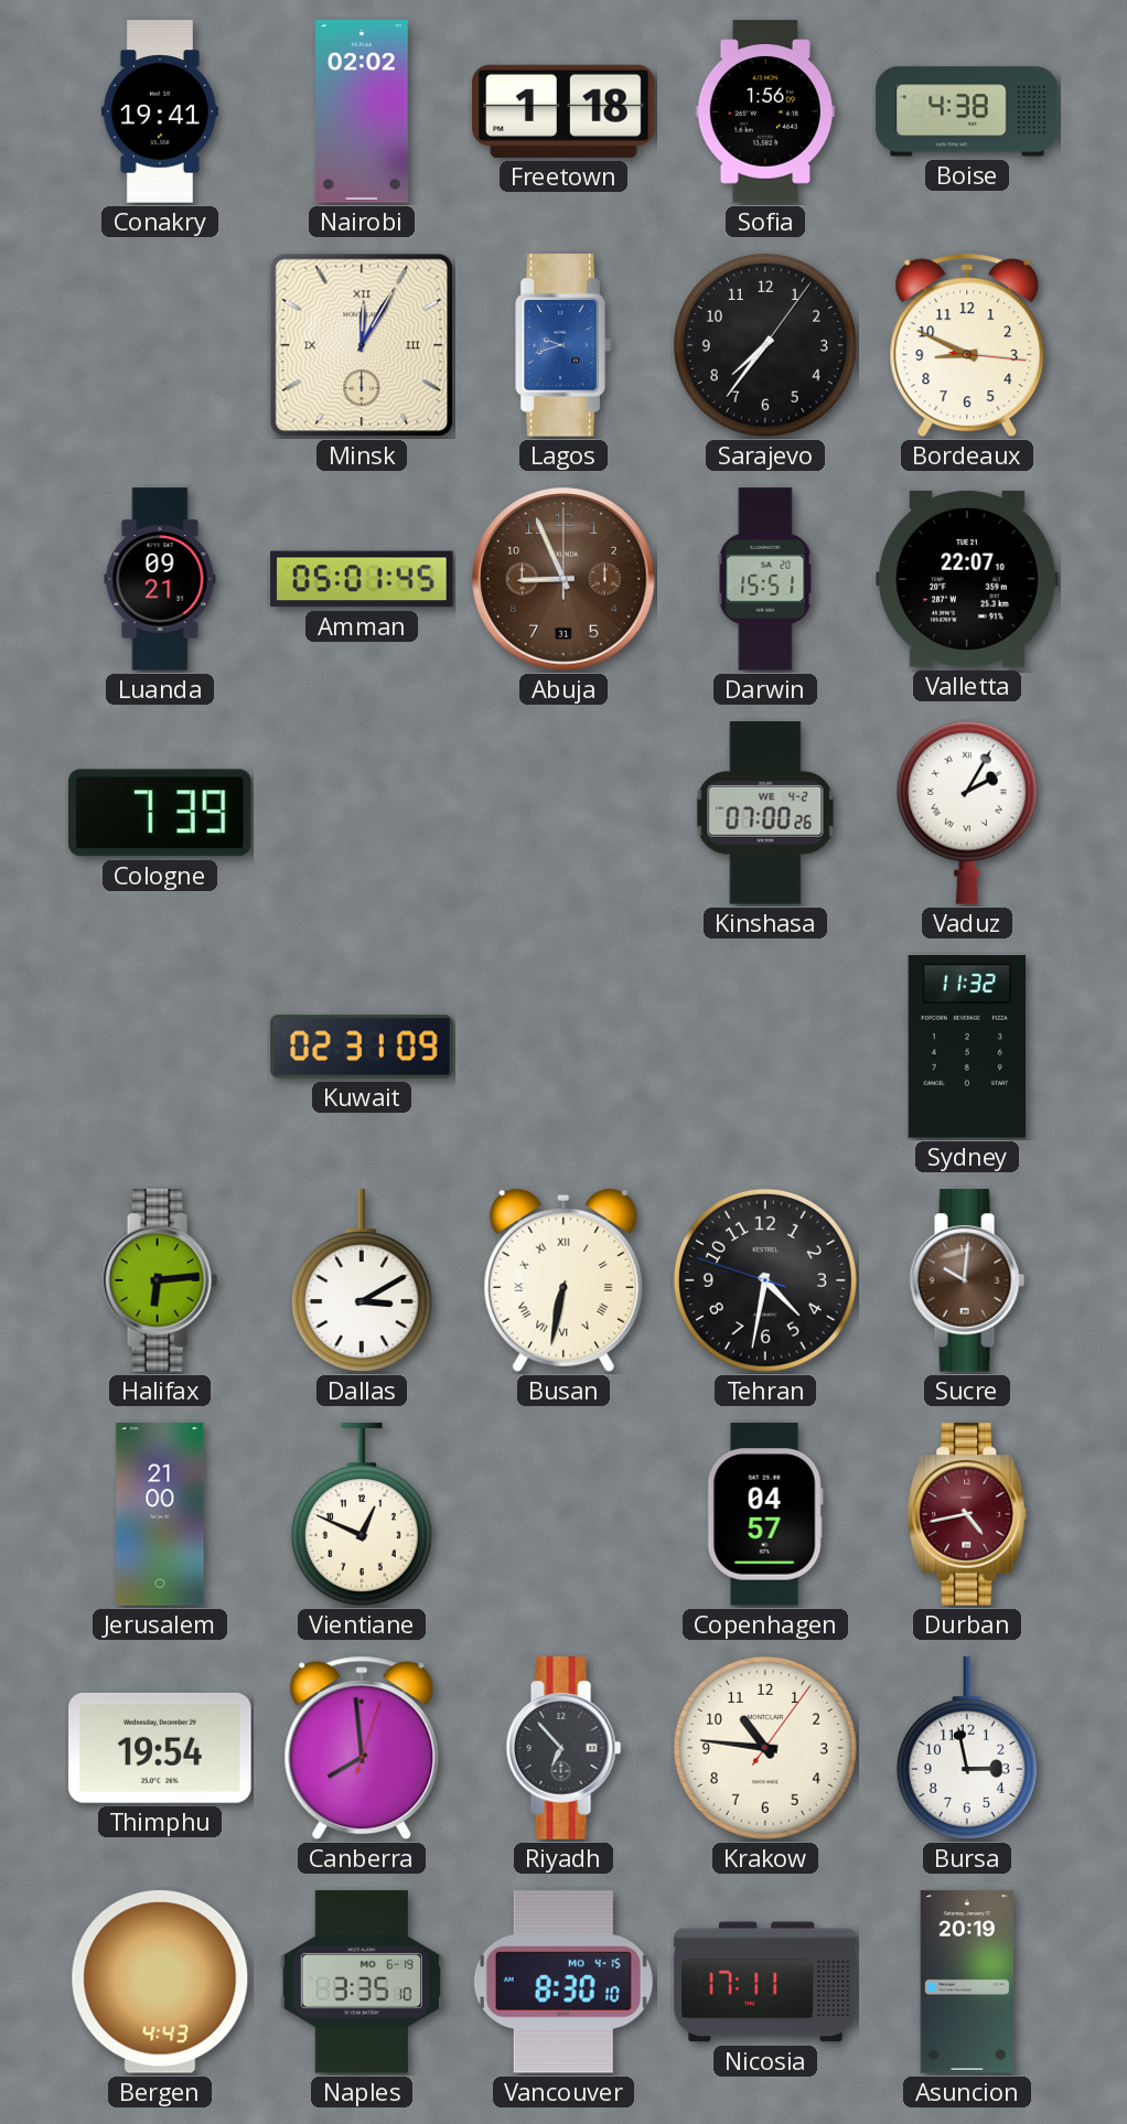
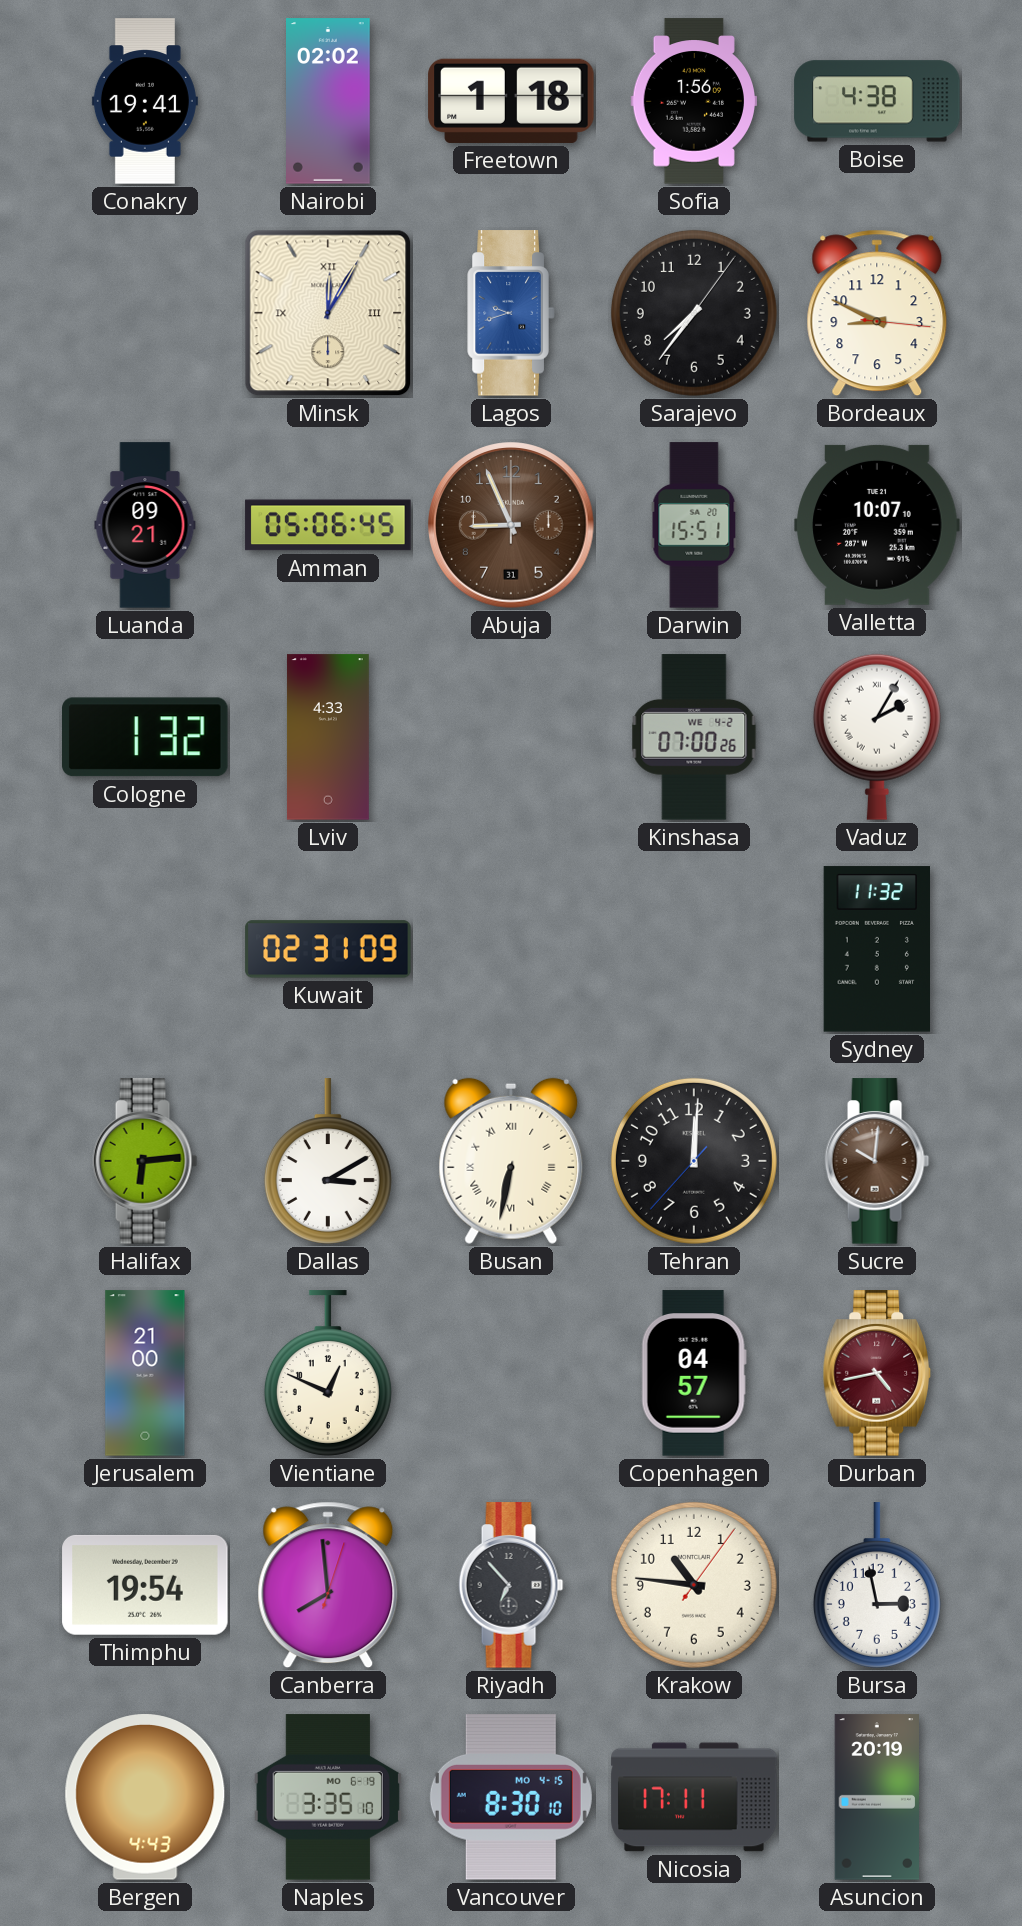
Amman: 05:01 -> 05:06
Valletta: 22:07 -> 10:07
Cologne: 7:39 -> 1:32
Lviv: none -> 4:33
Tehran: 4:31 -> 12:00
